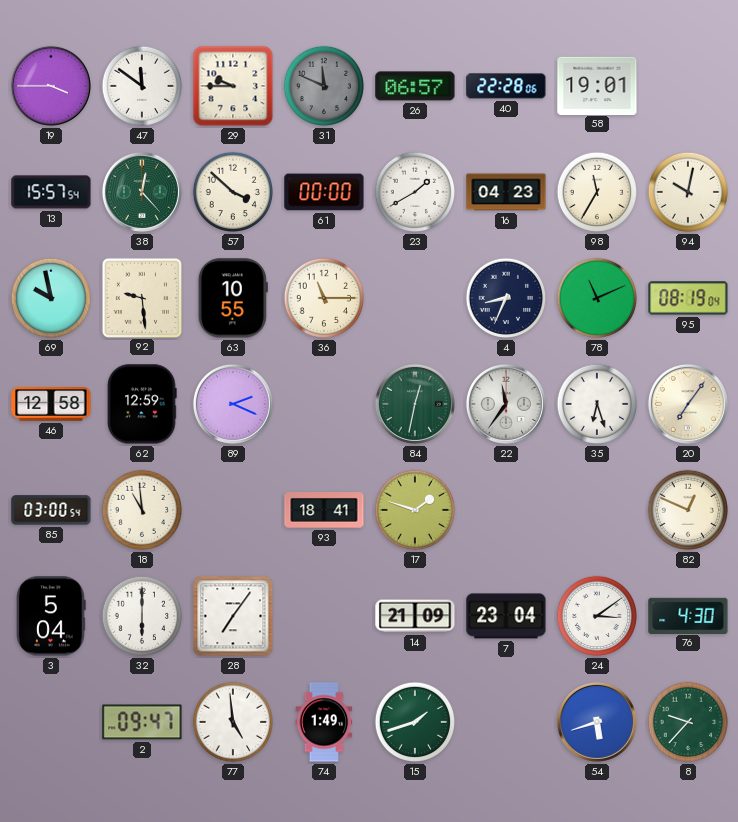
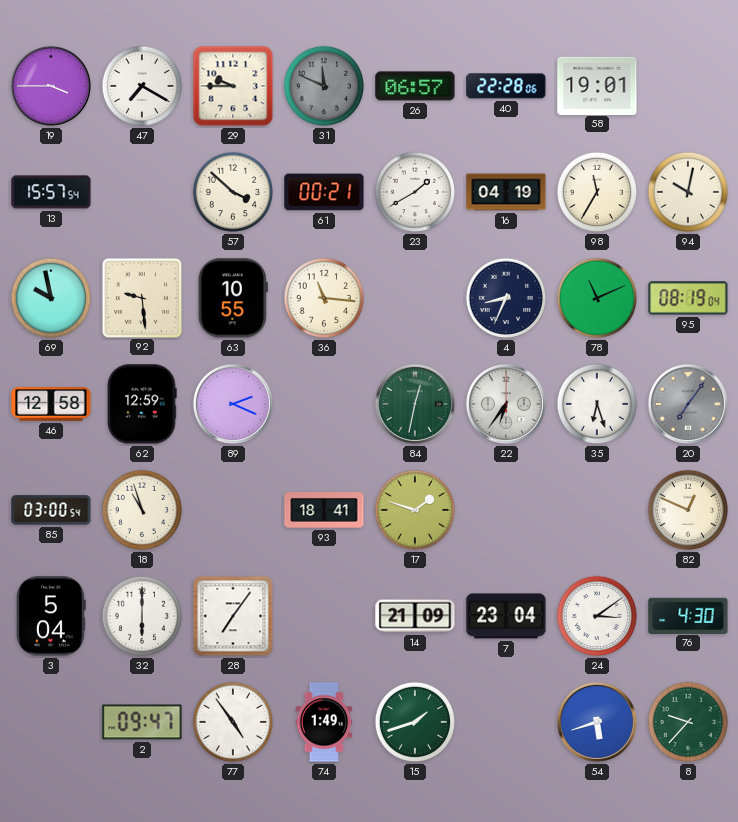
47: 11:51 -> 7:20
38: 12:23 -> none
61: 00:00 -> 00:21
16: 04:23 -> 04:19
36: 11:15 -> 11:16
22: 11:36 -> 6:36
20 dial: cream -> grey
18: 10:59 -> 10:57
77: 4:59 -> 4:54
